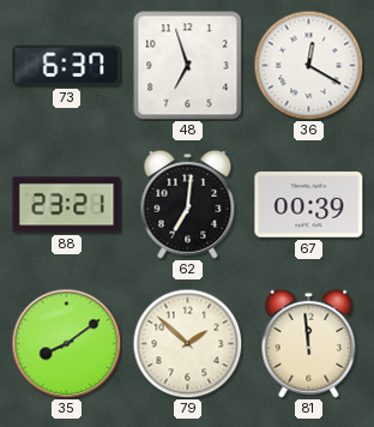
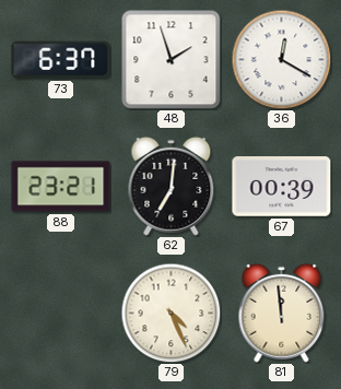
48: 6:57 -> 1:57
35: 8:09 -> none
79: 1:52 -> 4:26
